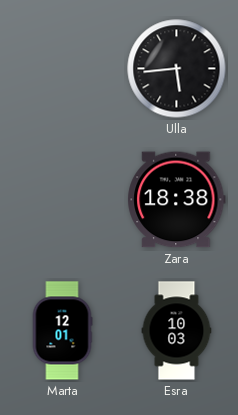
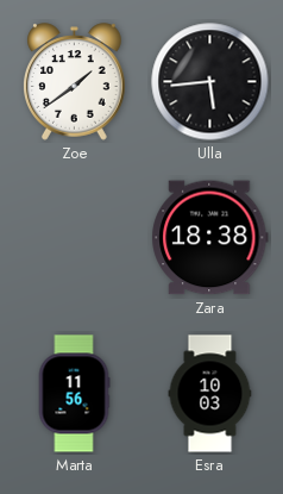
Zoe: none -> 1:39
Marta: 12:01 -> 11:56
